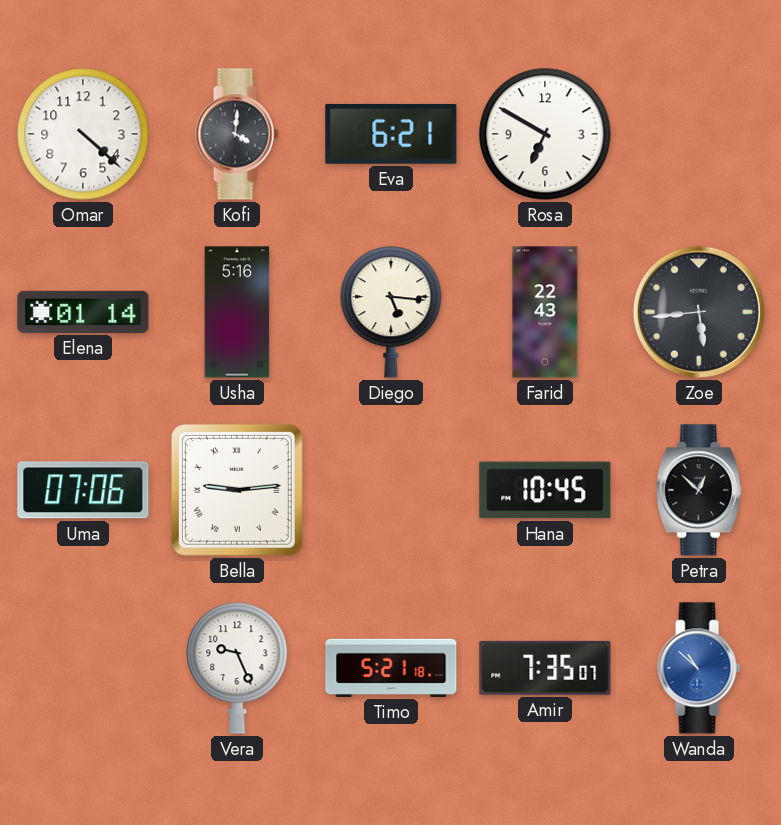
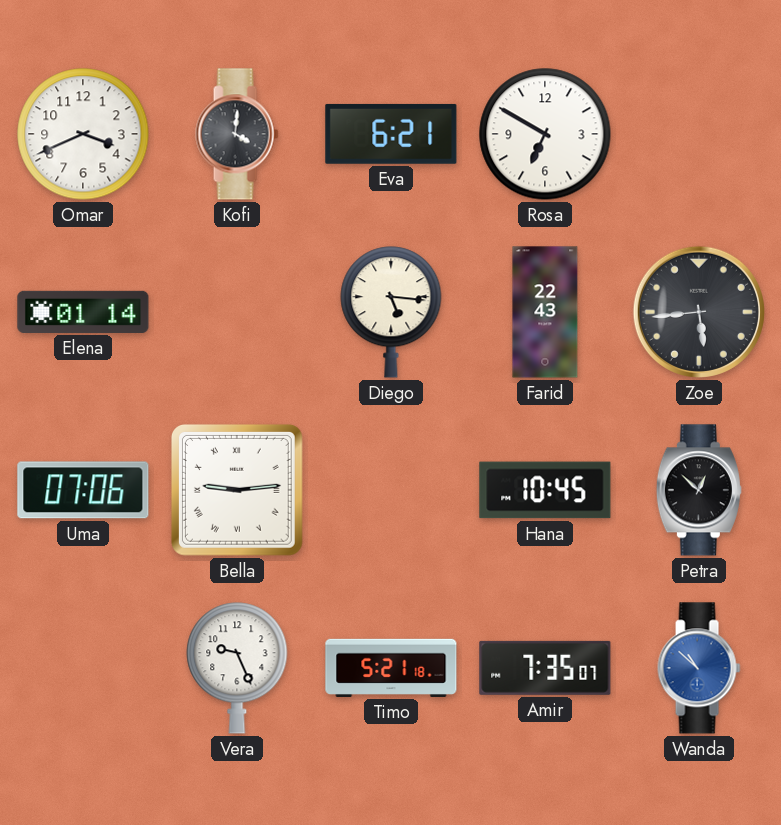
Omar: 4:22 -> 3:41
Usha: 5:16 -> none
